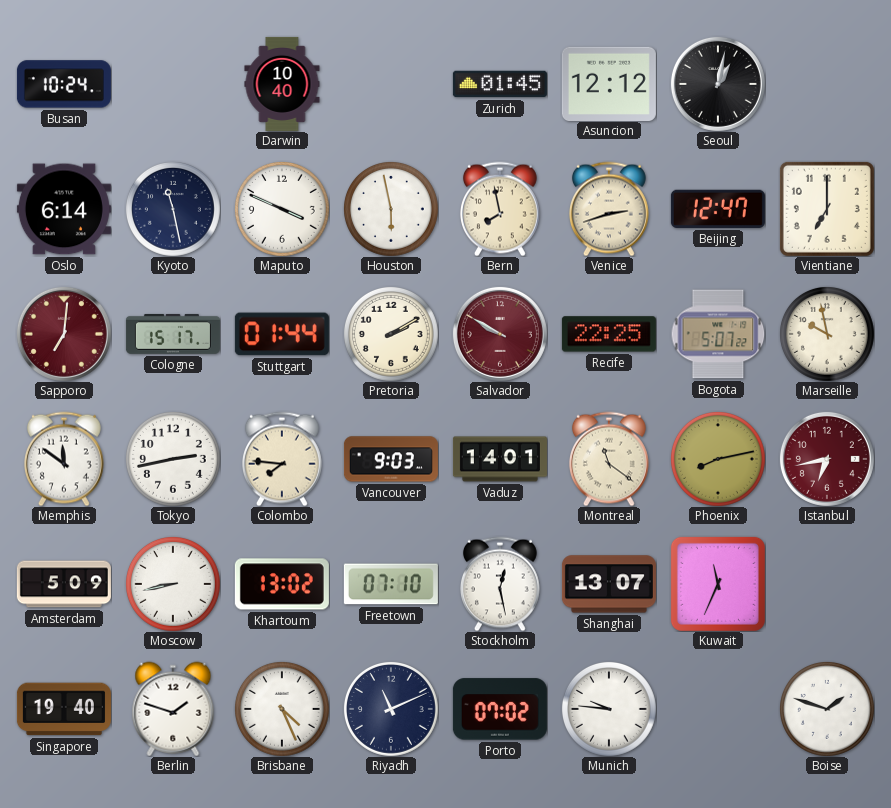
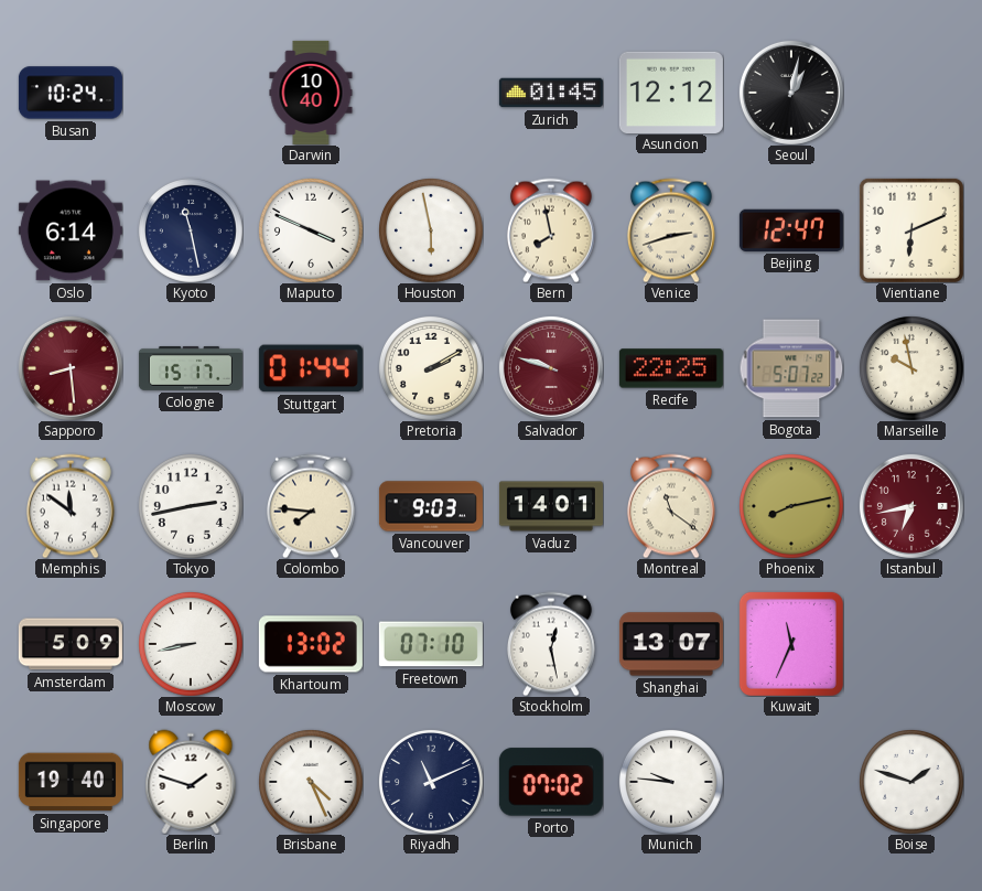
Vientiane: 7:00 -> 6:11
Sapporo: 7:01 -> 8:29
Salvador: 9:50 -> 9:48
